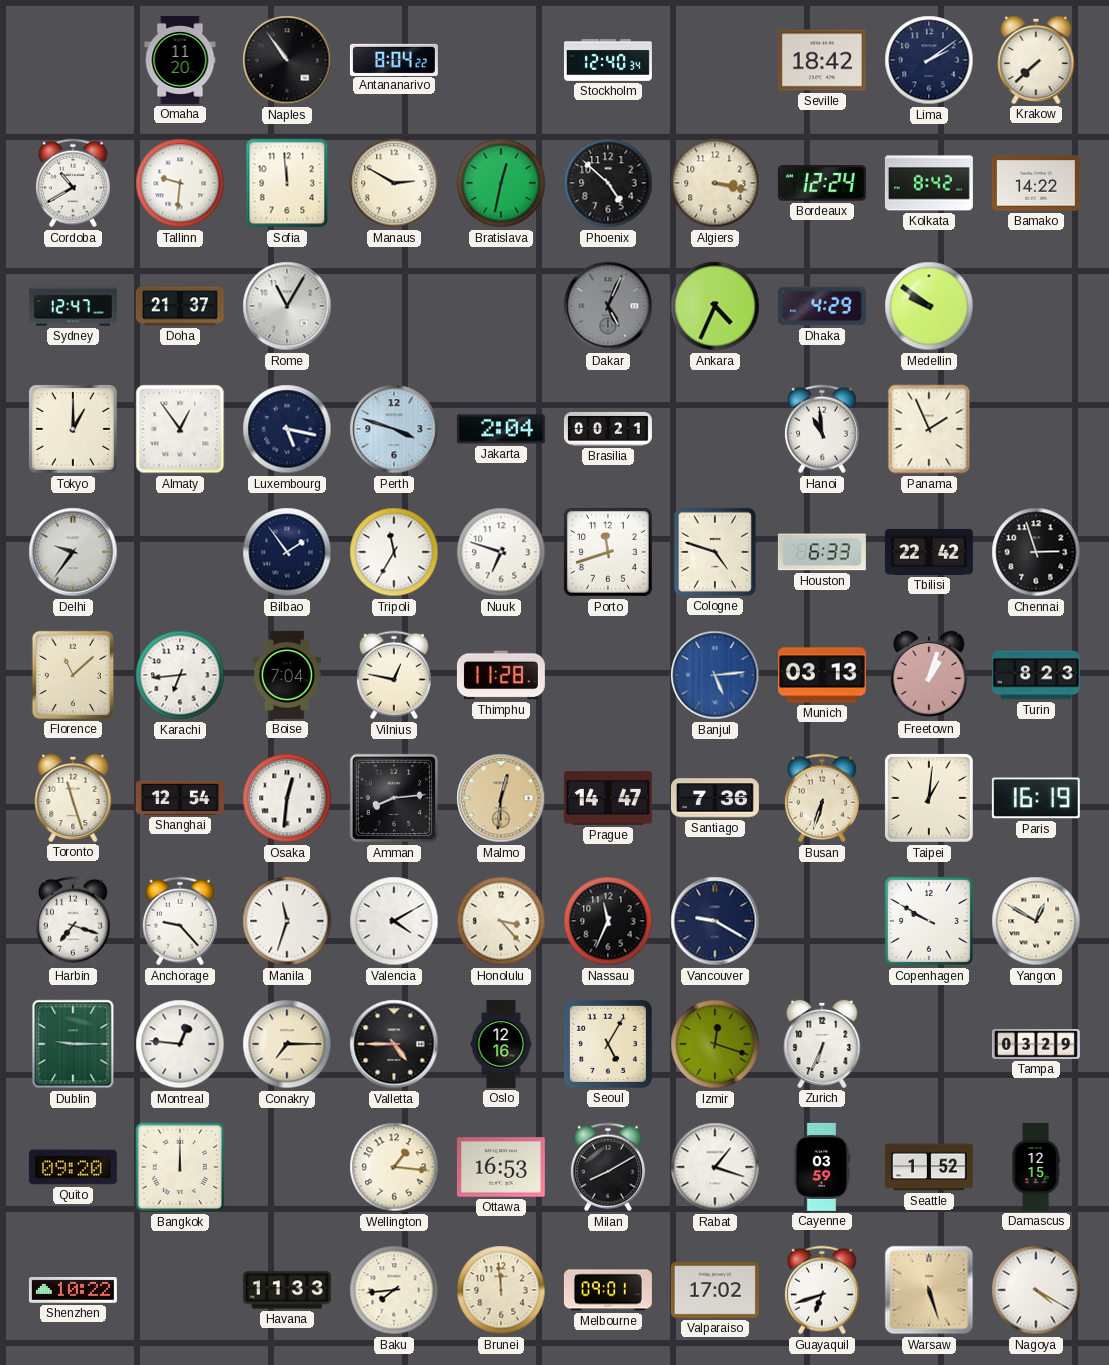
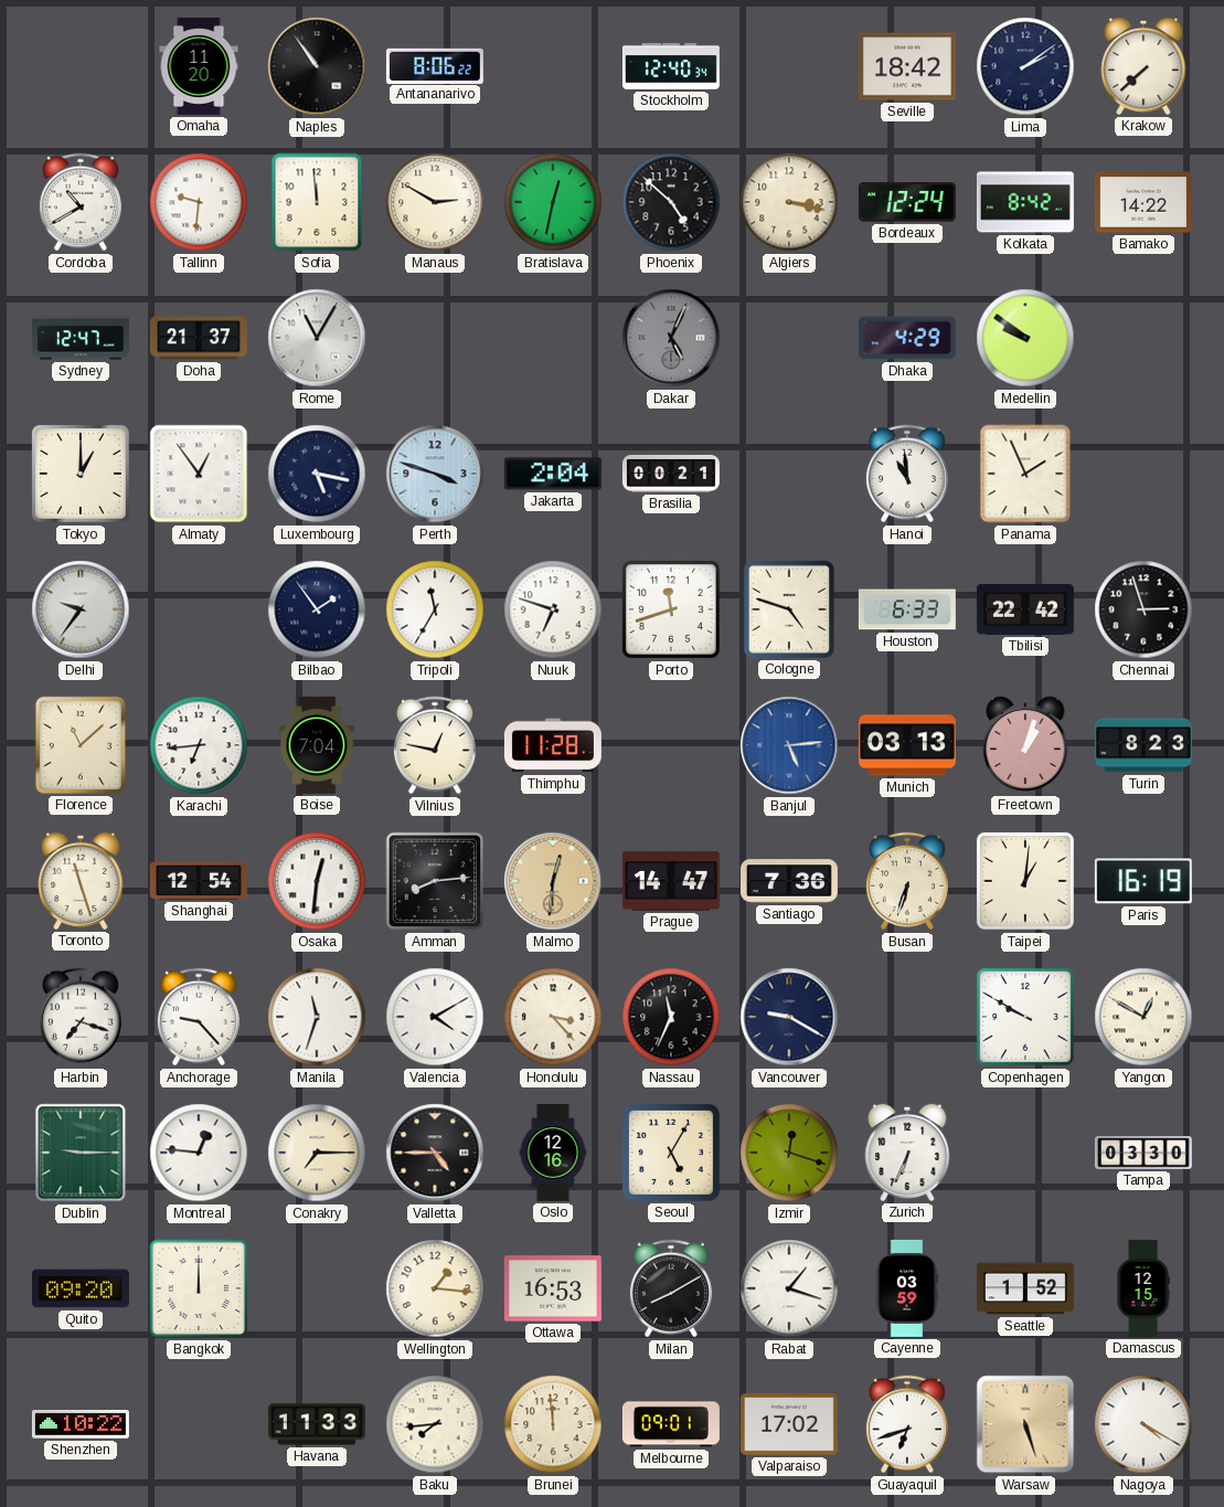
Antananarivo: 8:04 -> 8:06
Ankara: 4:34 -> none
Tampa: 03:29 -> 03:30
